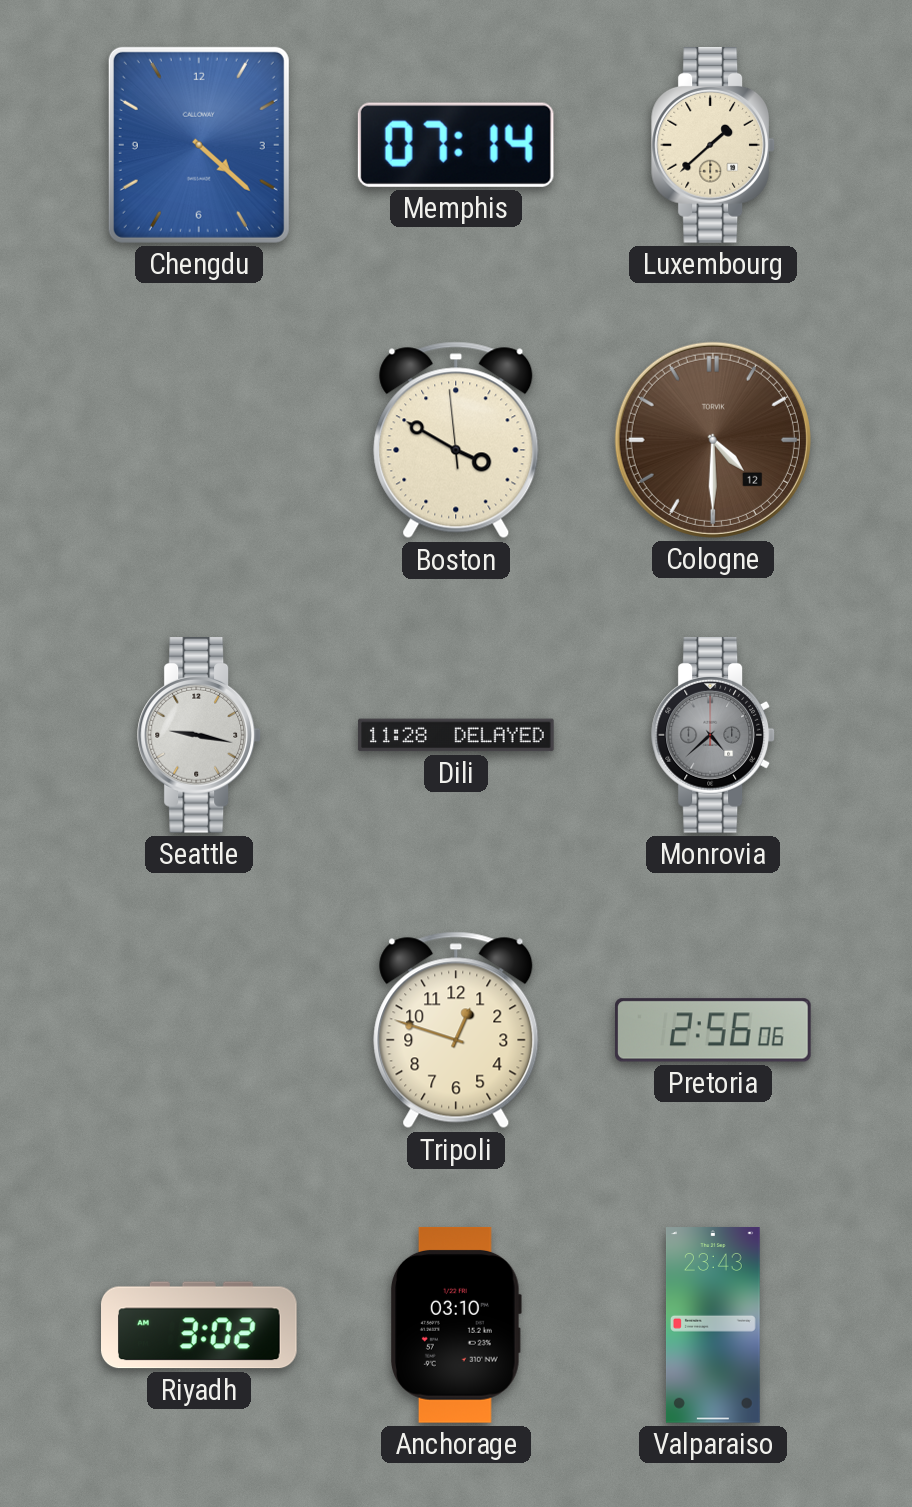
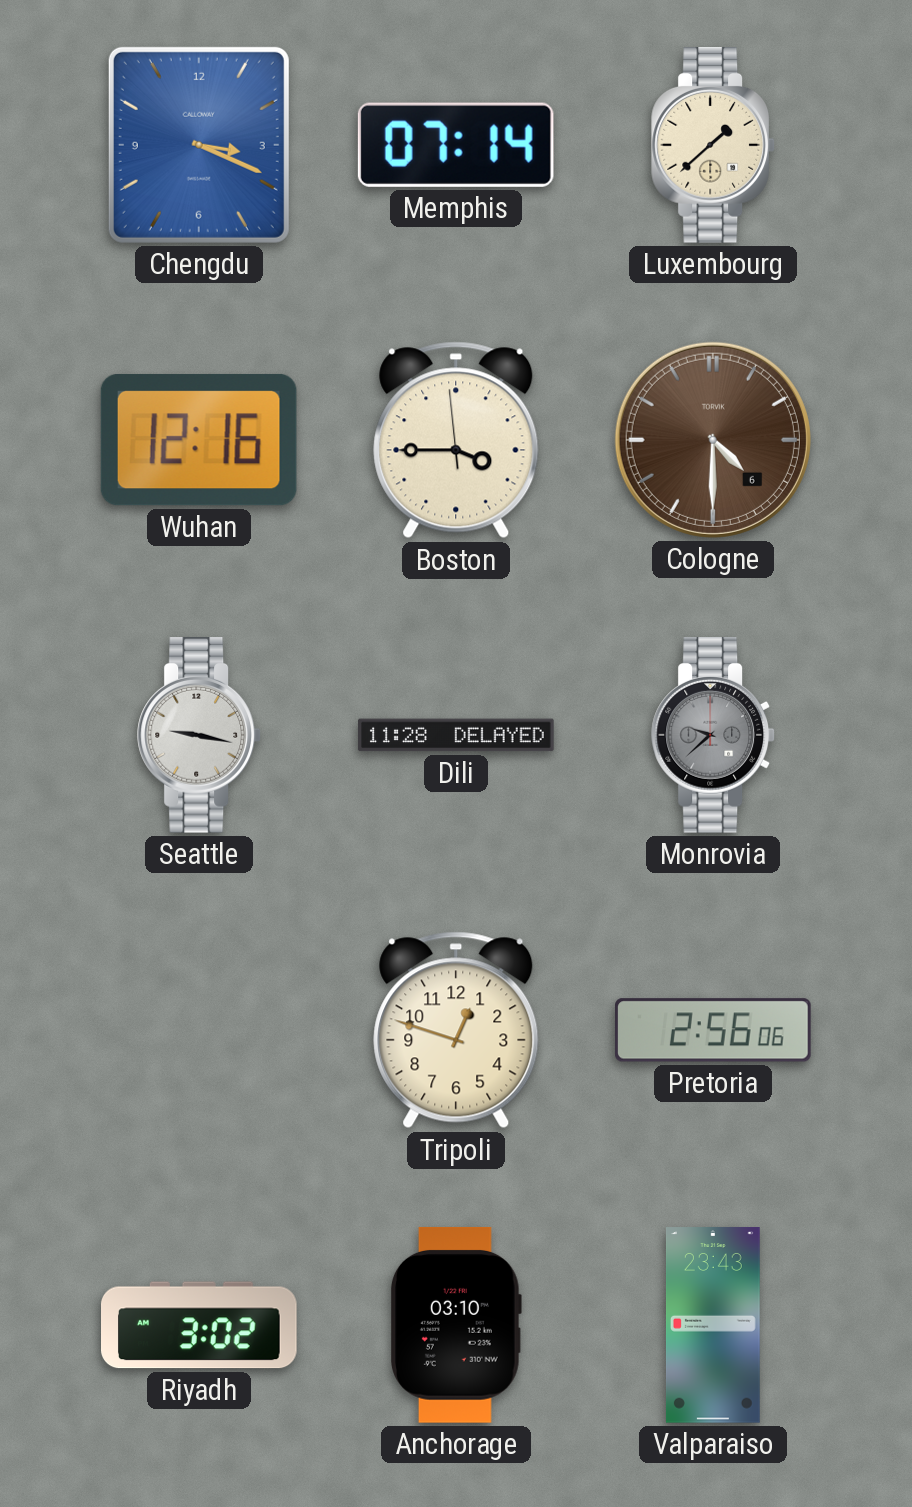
Chengdu: 4:22 -> 3:19
Wuhan: none -> 12:16
Boston: 3:49 -> 3:44
Cologne date: 12 -> 6
Monrovia: 4:38 -> 9:38
